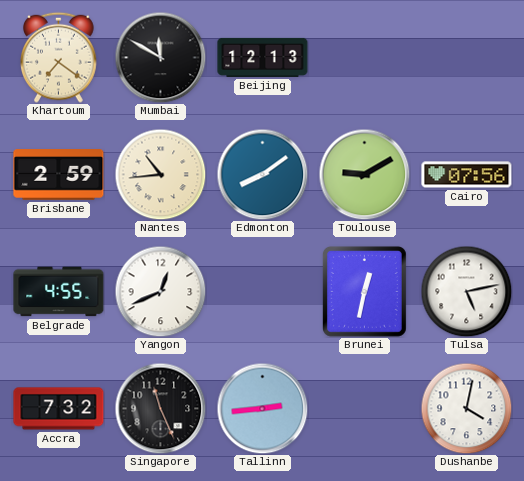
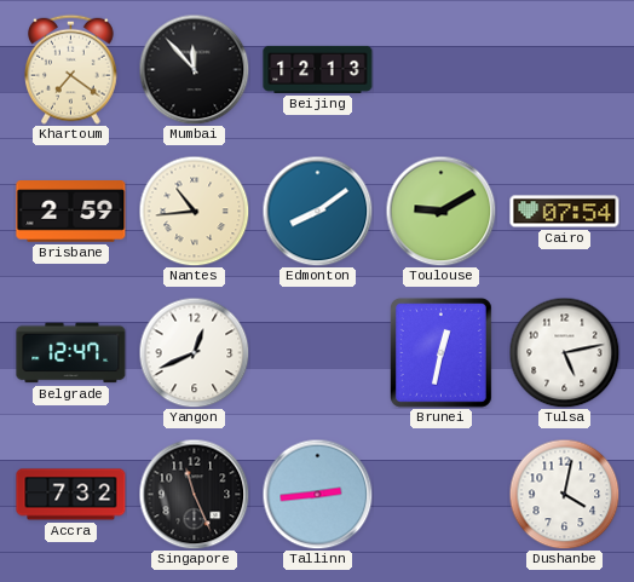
Mumbai: 11:50 -> 11:53
Cairo: 07:56 -> 07:54
Belgrade: 4:55 -> 12:47
